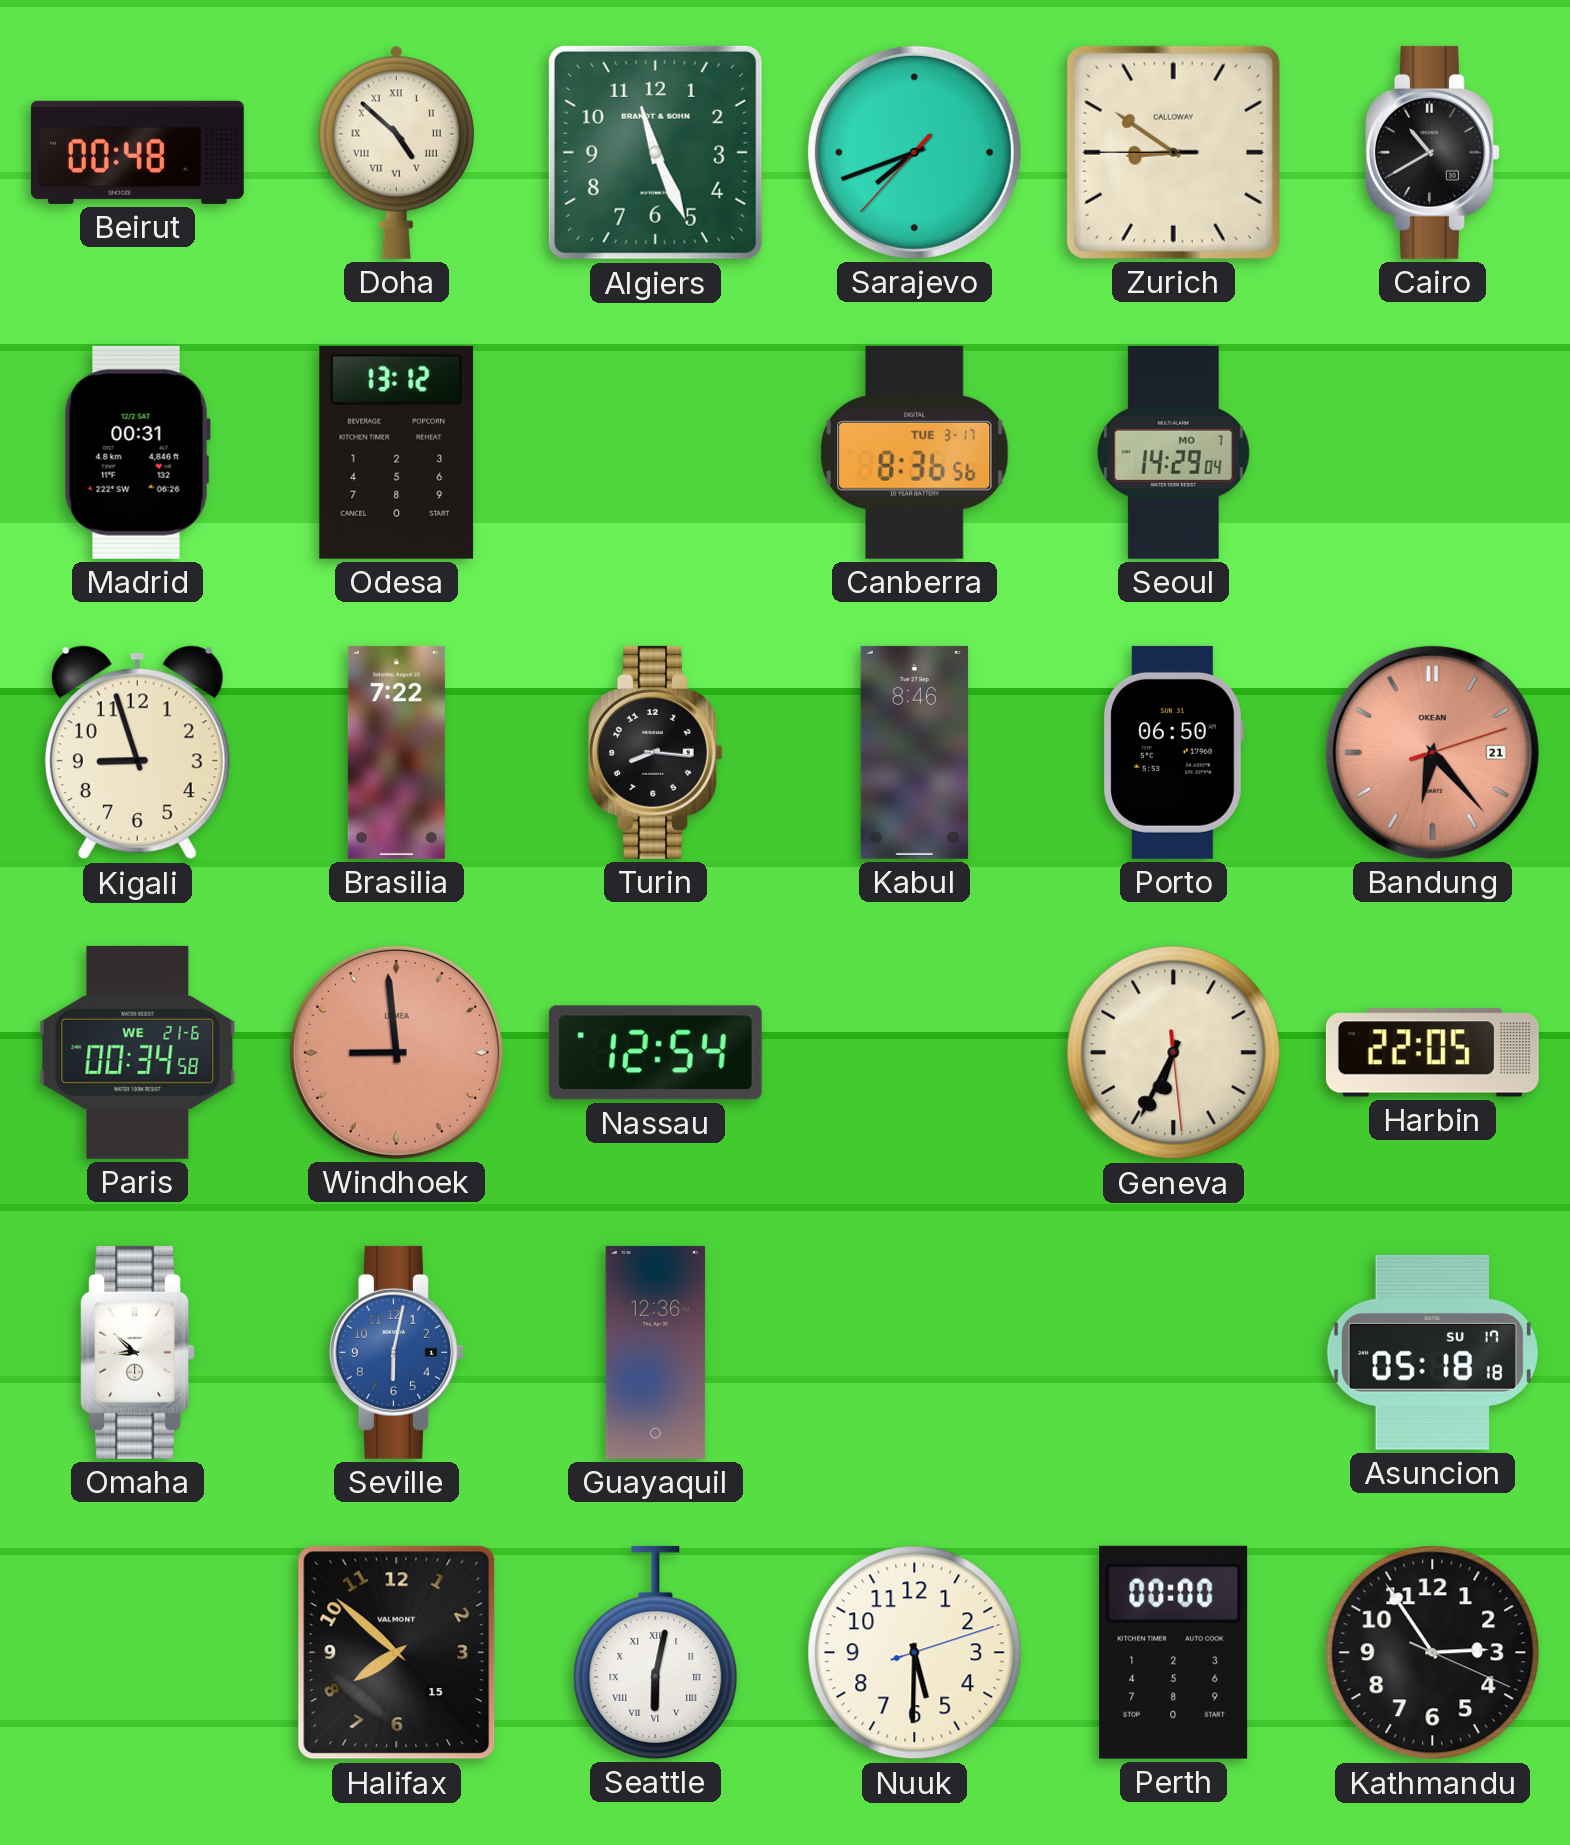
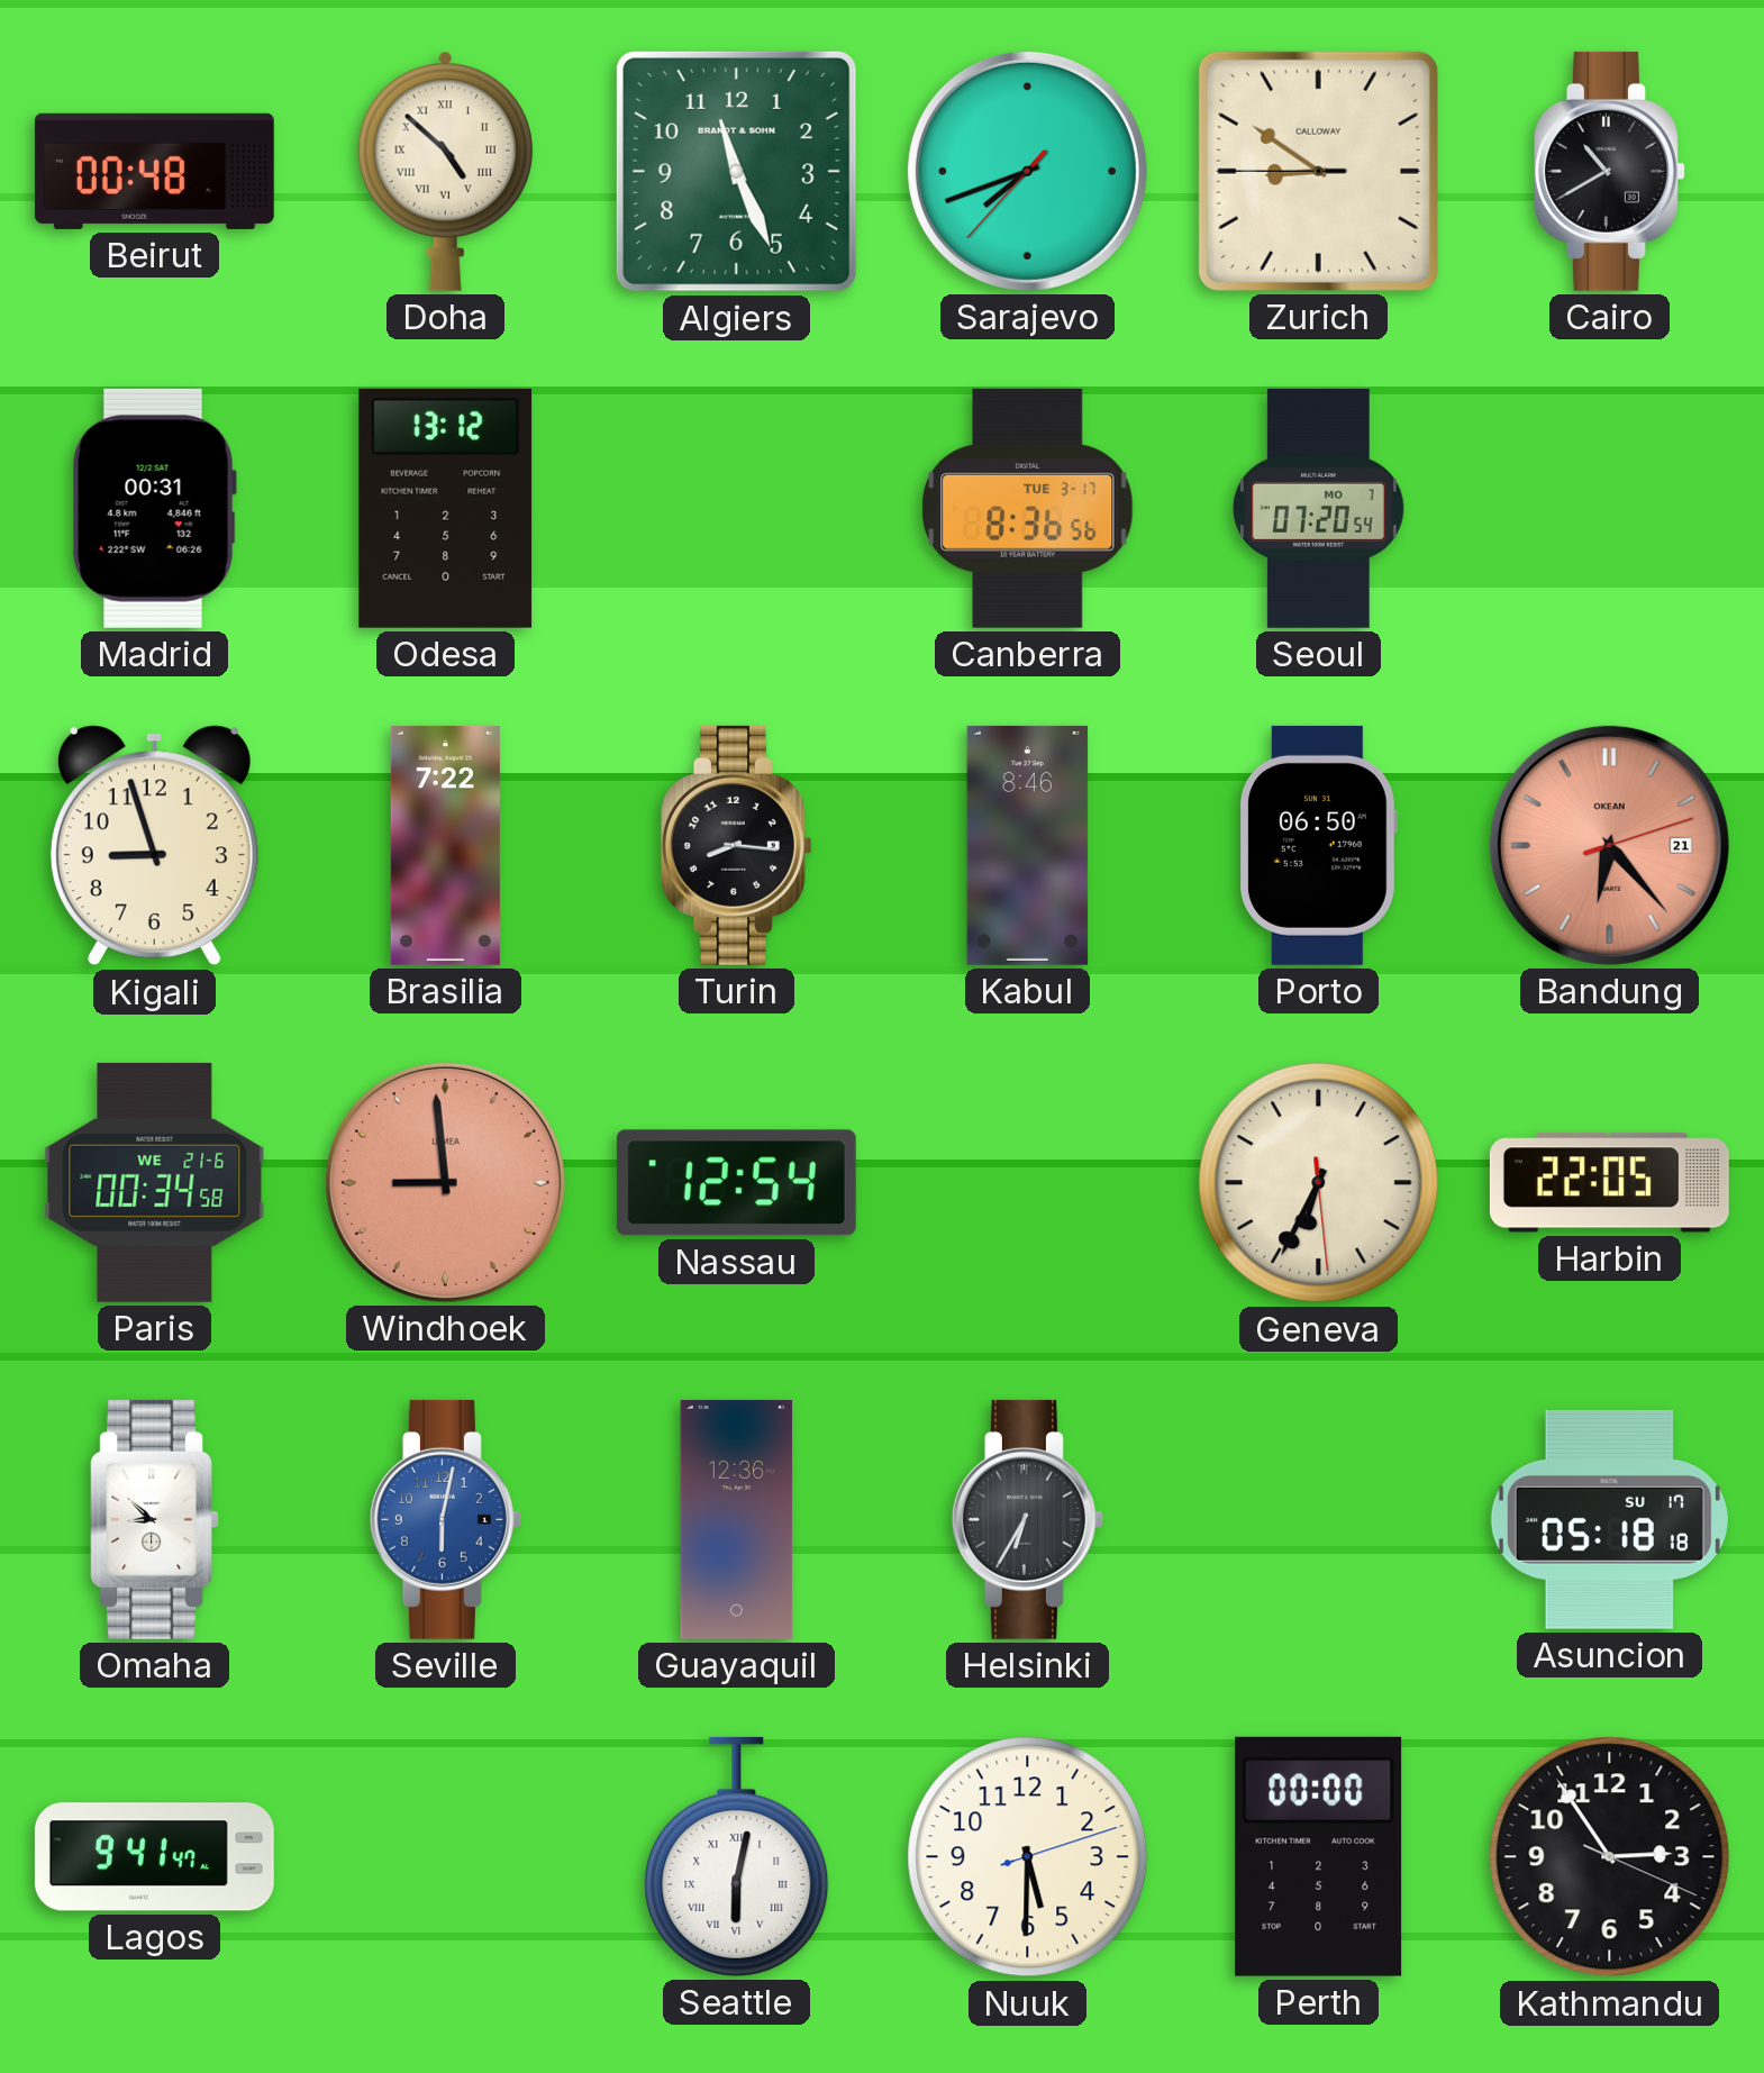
Seoul: 14:29 -> 07:20
Helsinki: none -> 6:35
Lagos: none -> 9:41
Halifax: 7:52 -> none
